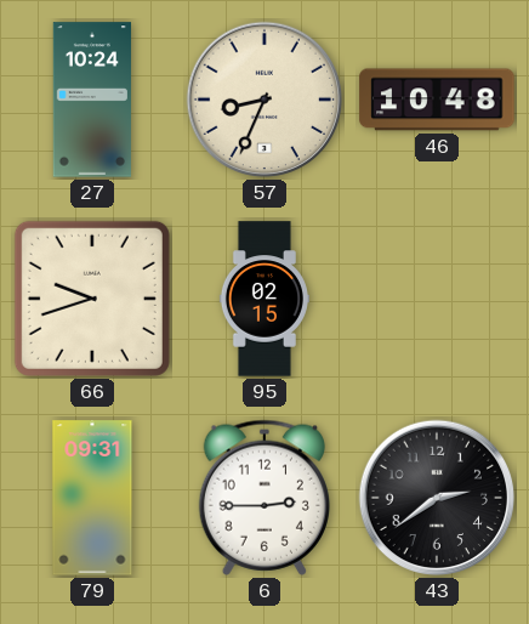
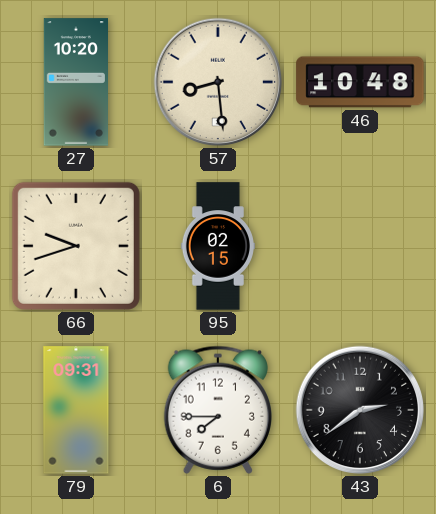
27: 10:24 -> 10:20
57: 8:34 -> 8:29
6: 2:45 -> 7:45
